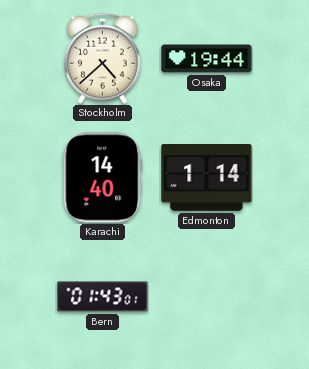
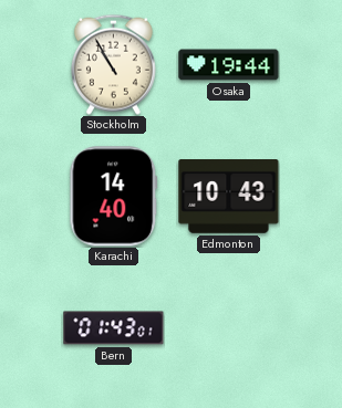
Stockholm: 4:38 -> 10:55
Edmonton: 1:14 -> 10:43
